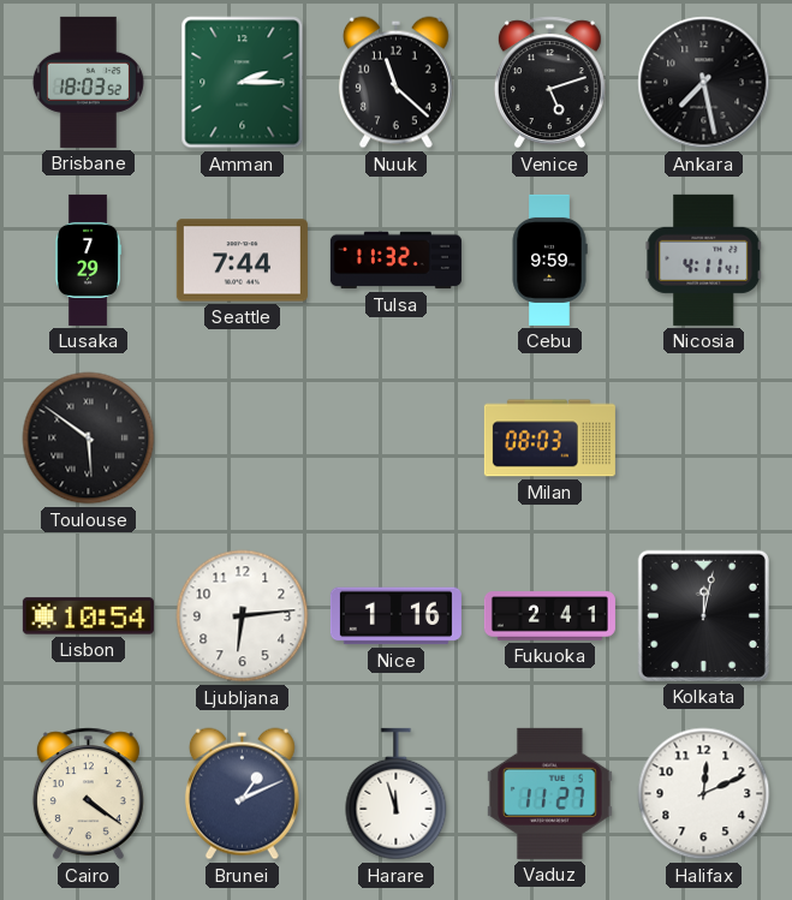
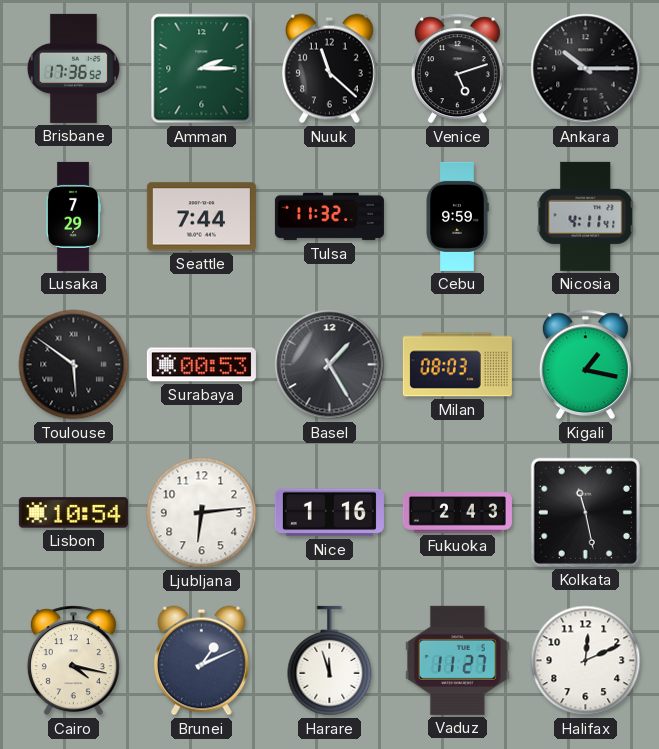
Brisbane: 18:03 -> 17:36
Ankara: 7:28 -> 10:15
Surabaya: none -> 00:53
Basel: none -> 1:25
Kigali: none -> 1:17
Fukuoka: 2:41 -> 2:43
Kolkata: 12:02 -> 11:28
Cairo: 4:21 -> 4:17
